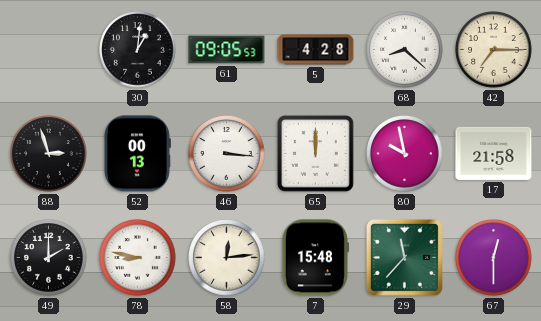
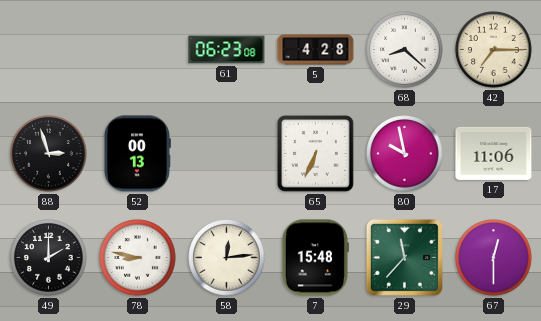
30: 1:01 -> none
61: 09:05 -> 06:23
46: 3:16 -> none
65: 12:00 -> 6:34
17: 21:58 -> 11:06
